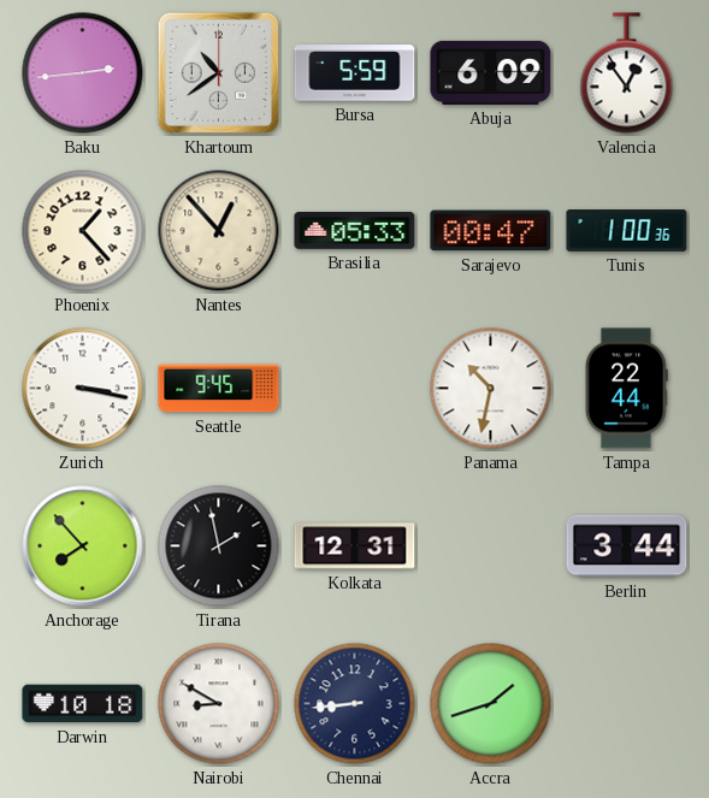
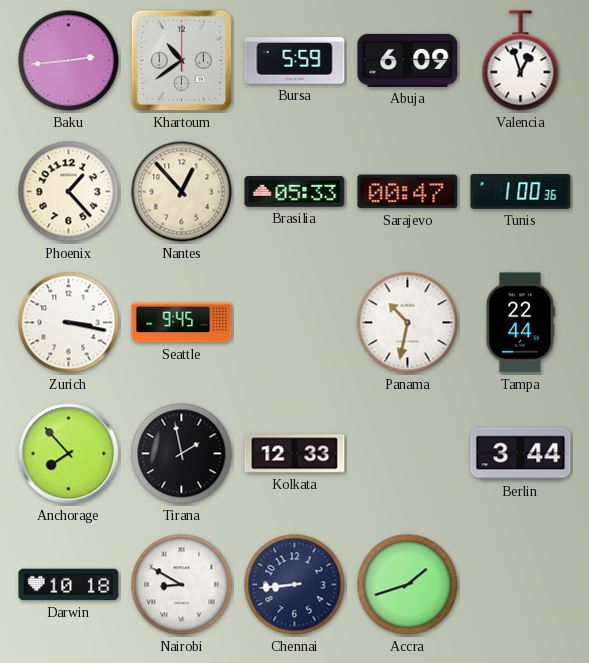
Valencia: 12:54 -> 12:57
Kolkata: 12:31 -> 12:33
